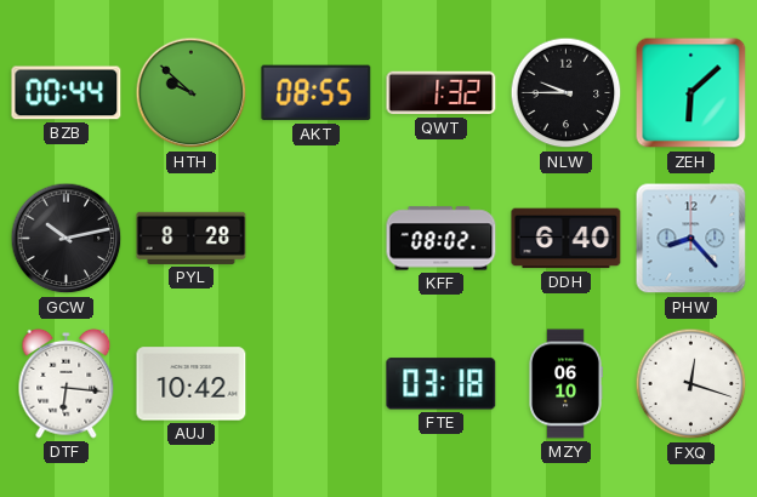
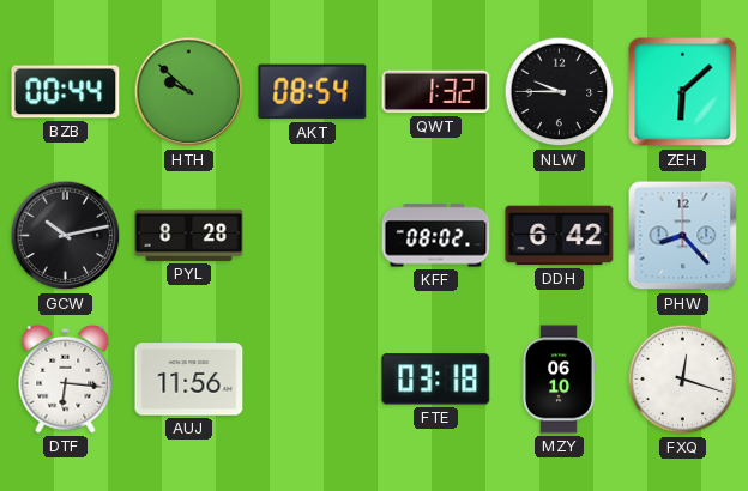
AKT: 08:55 -> 08:54
DDH: 6:40 -> 6:42
AUJ: 10:42 -> 11:56
